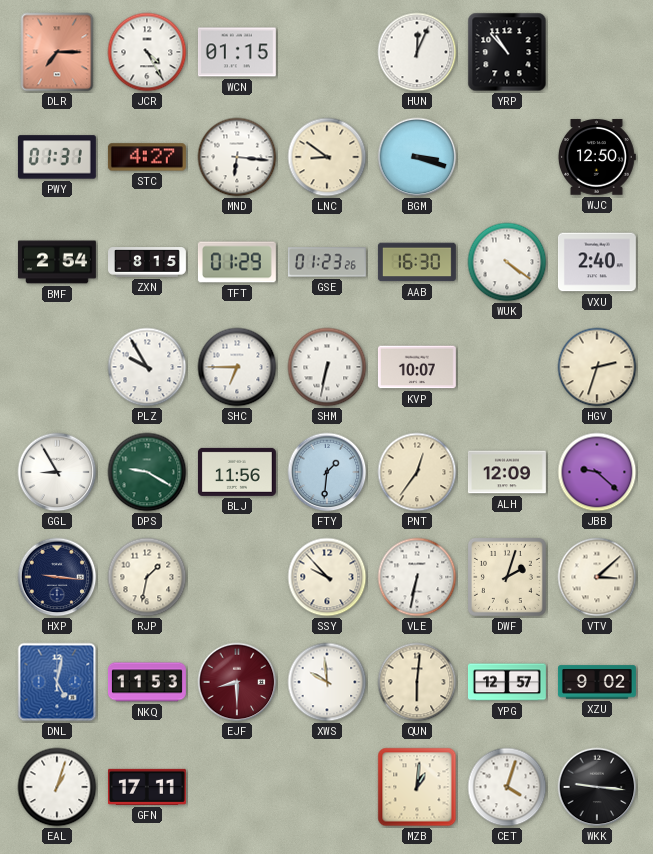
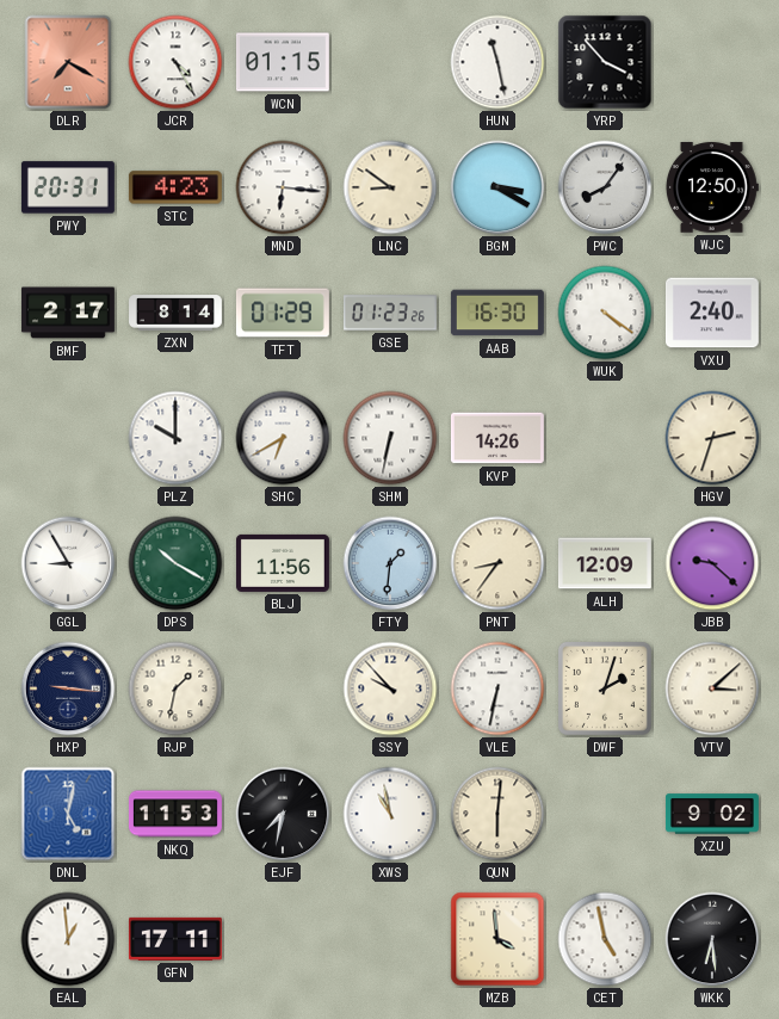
DLR: 7:15 -> 7:20
HUN: 12:04 -> 11:28
YRP: 10:53 -> 3:53
PWY: 01:31 -> 20:31
STC: 4:27 -> 4:23
BGM: 3:18 -> 3:20
PWC: none -> 8:06
BMF: 2:54 -> 2:17
ZXN: 8:15 -> 8:14
PLZ: 9:55 -> 10:00
SHC: 6:45 -> 6:40
KVP: 10:07 -> 14:26
DPS: 9:20 -> 10:20
PNT: 12:36 -> 8:36
EJF: 8:30 -> 7:32
EJF dial: burgundy -> black
XWS: 9:59 -> 10:58
YPG: 12:57 -> none
EAL: 1:03 -> 12:59
MZB: 1:01 -> 3:59
CET: 4:03 -> 4:58
WKK: 9:16 -> 6:29
